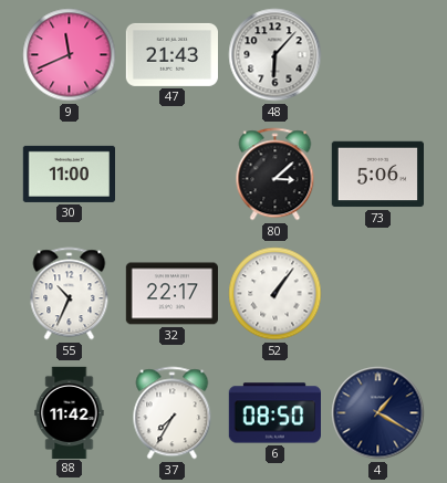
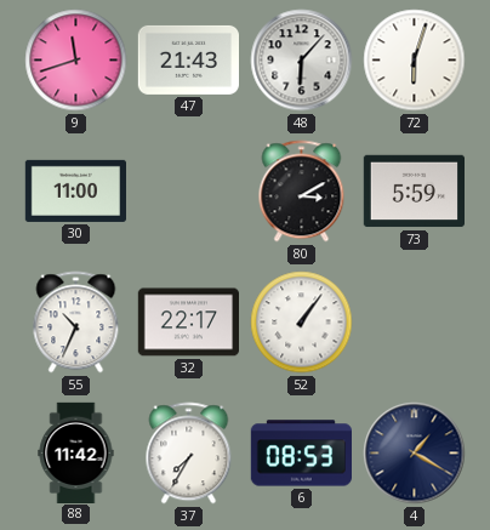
9: 11:41 -> 11:42
72: none -> 6:03
80: 3:08 -> 3:10
73: 5:06 -> 5:59
6: 08:50 -> 08:53
